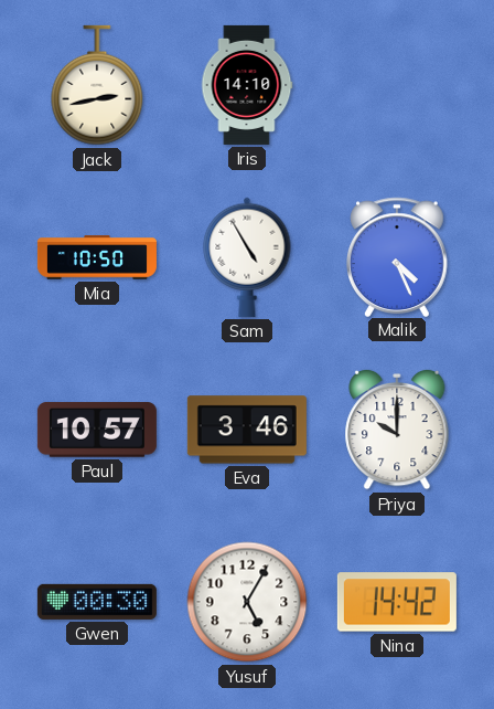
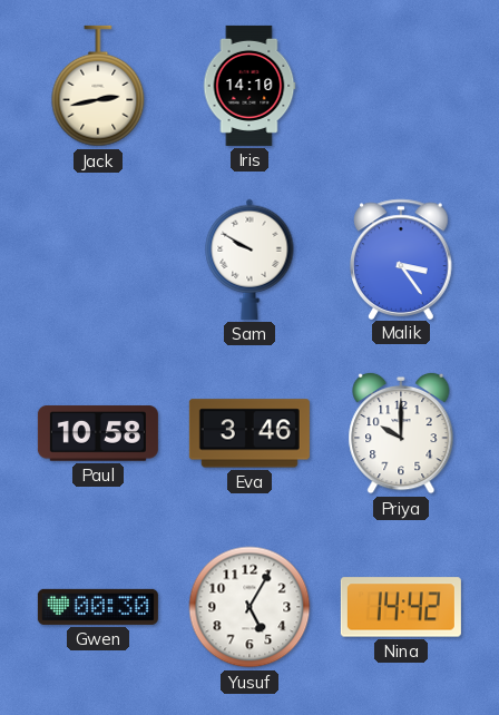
Mia: 10:50 -> none
Sam: 4:55 -> 9:50
Malik: 4:26 -> 3:24
Paul: 10:57 -> 10:58
